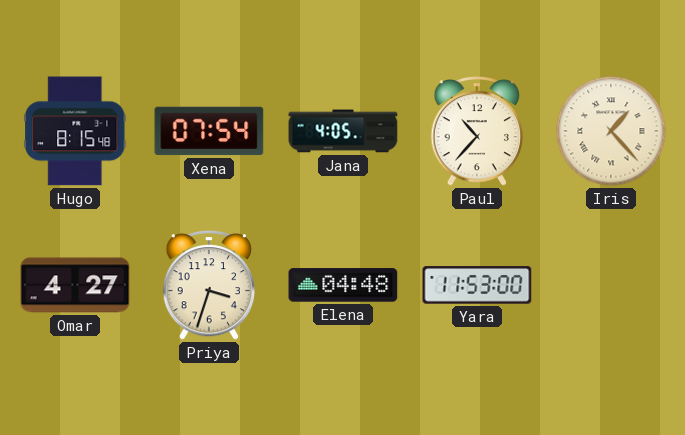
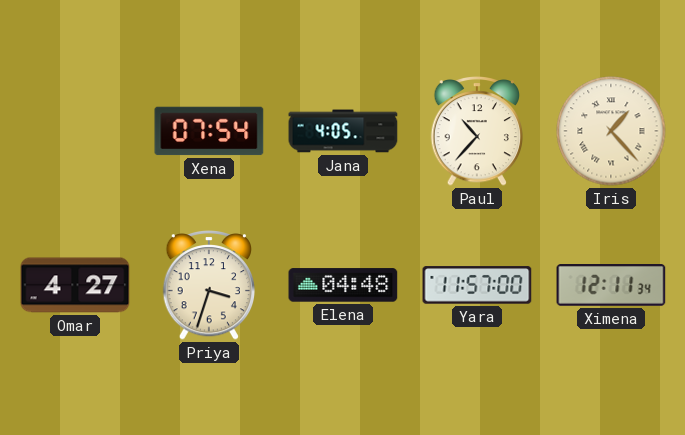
Hugo: 8:15 -> none
Yara: 11:53 -> 11:57
Ximena: none -> 12:11
